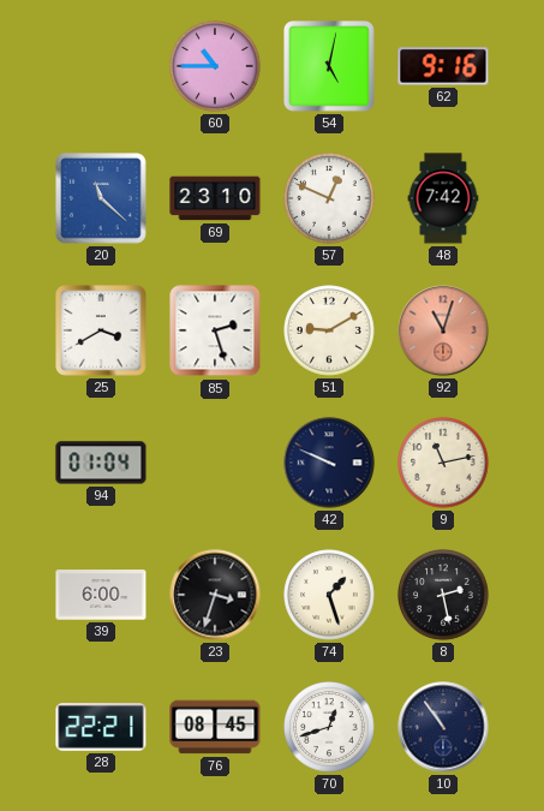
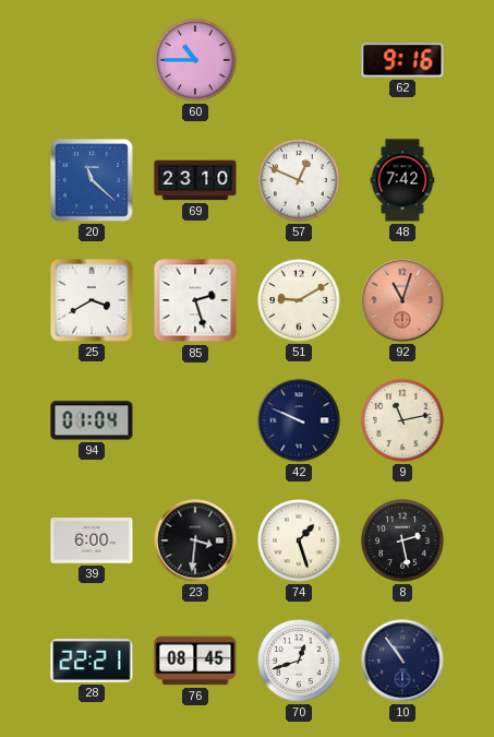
54: 5:02 -> none
23: 3:33 -> 3:31
